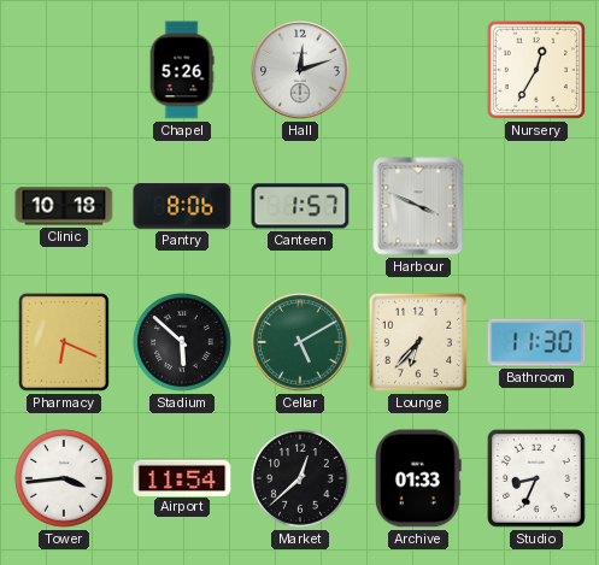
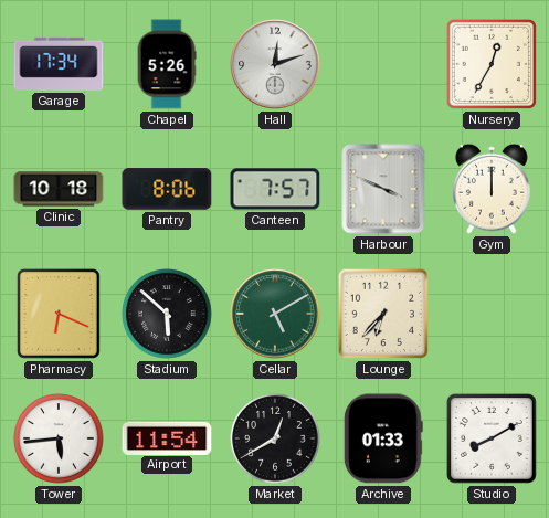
Garage: none -> 17:34
Canteen: 1:57 -> 7:57
Gym: none -> 12:00
Bathroom: 11:30 -> none
Tower: 3:44 -> 5:44
Market: 12:38 -> 12:40
Studio: 8:34 -> 8:10
